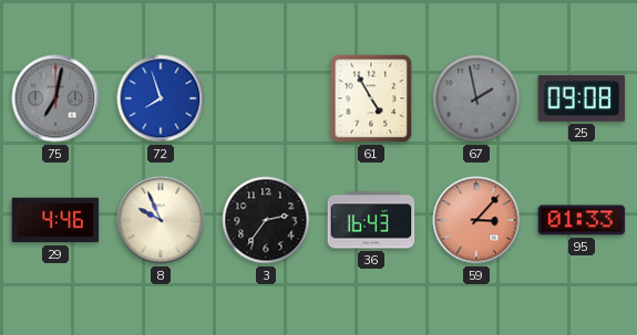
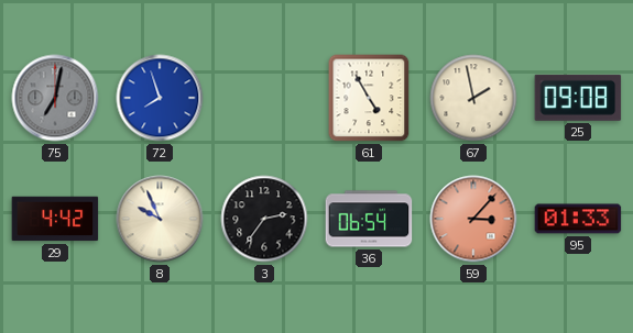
67 dial: grey -> cream
29: 4:46 -> 4:42
36: 16:43 -> 06:54
